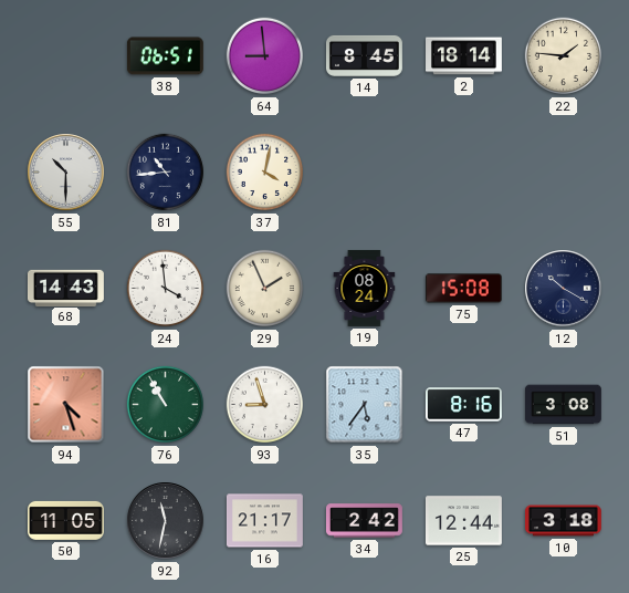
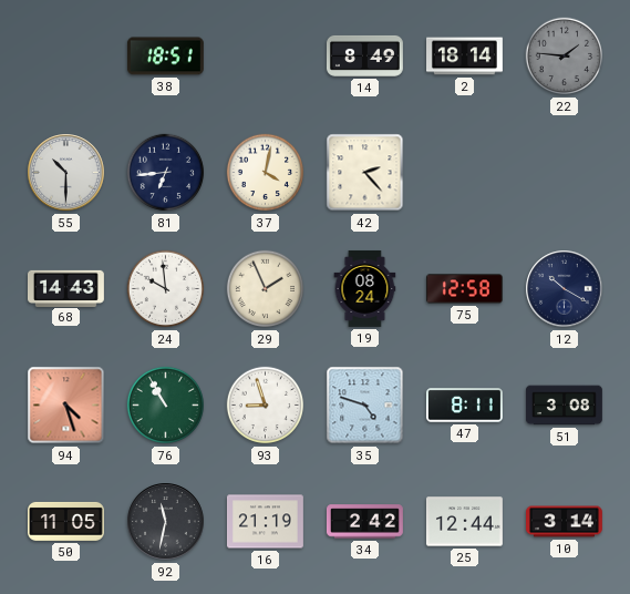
38: 06:51 -> 18:51
64: 8:59 -> none
14: 8:45 -> 8:49
22 dial: cream -> grey
81: 10:44 -> 6:44
42: none -> 2:23
24: 3:59 -> 9:59
75: 15:08 -> 12:58
35: 5:36 -> 4:48
47: 8:16 -> 8:11
16: 21:17 -> 21:19
10: 3:18 -> 3:14
